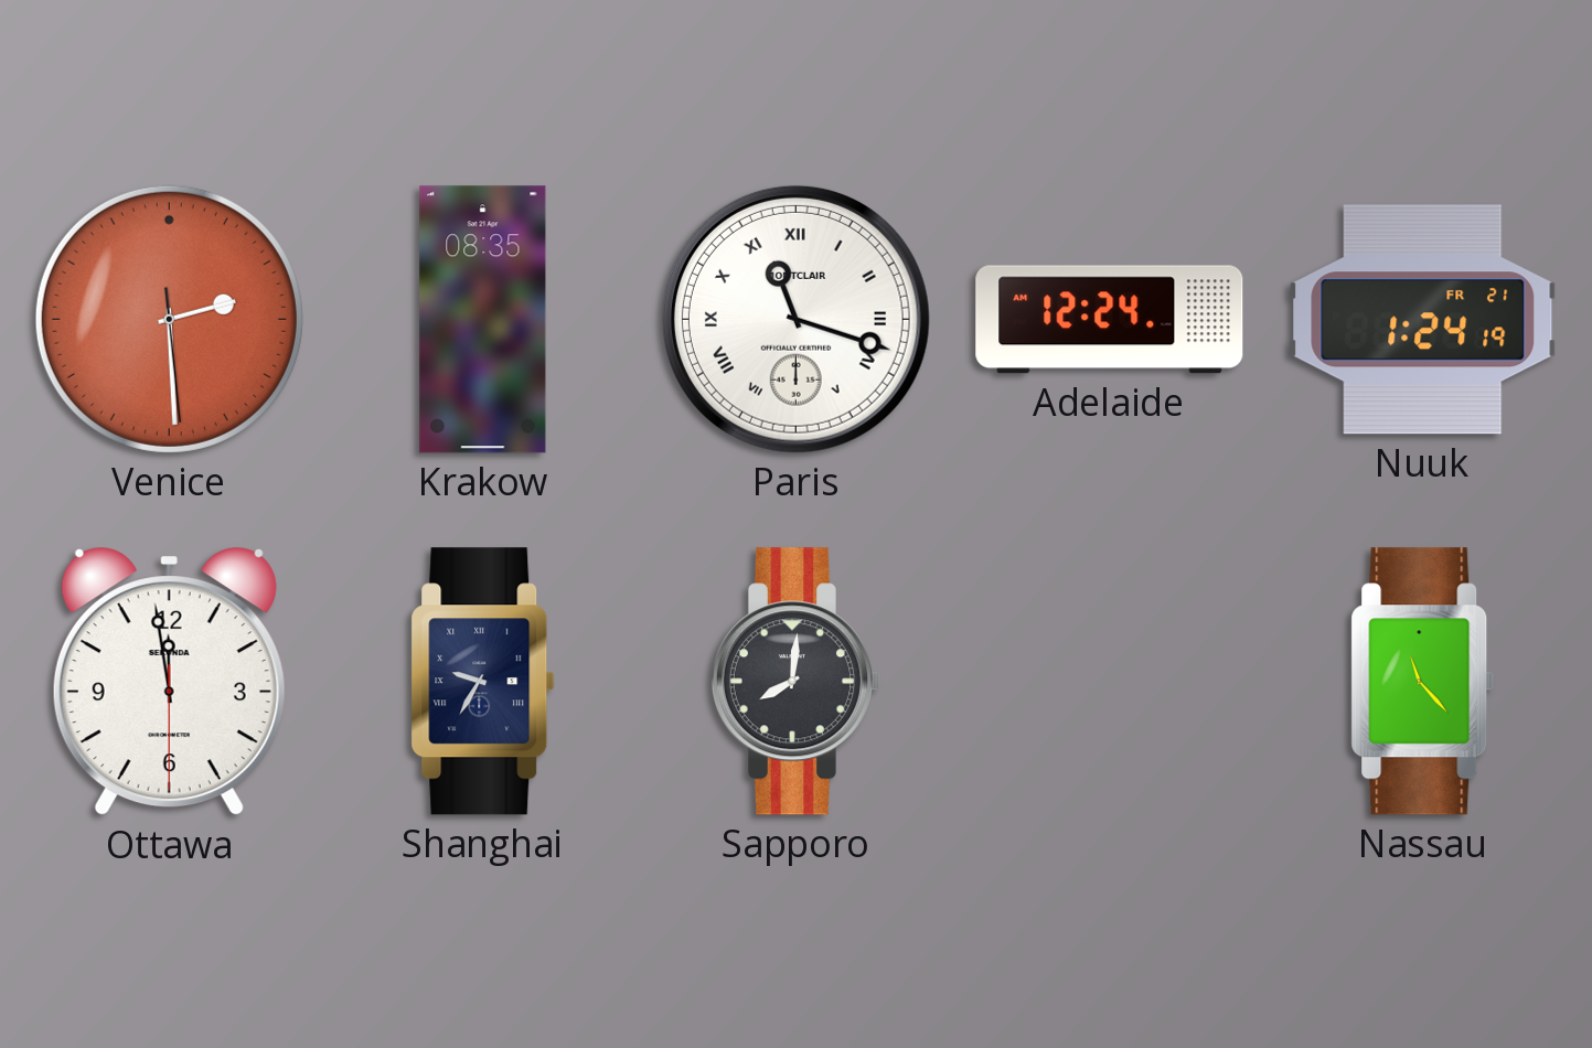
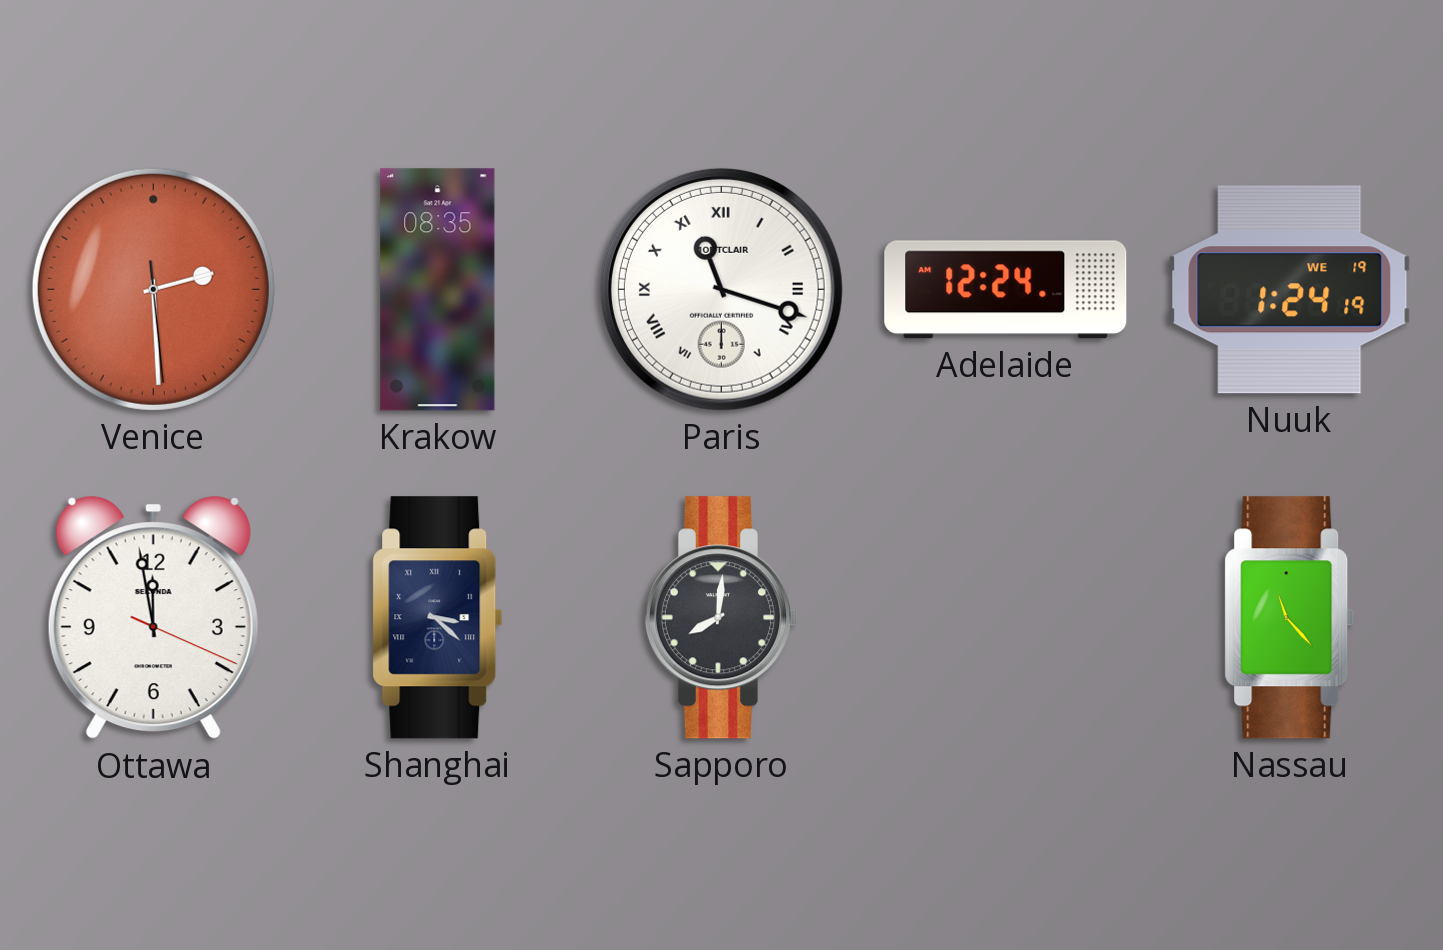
Nuuk date: FR 21 -> WE 19
Ottawa: 11:58:30 -> 11:58:19
Shanghai: 9:35 -> 3:22
